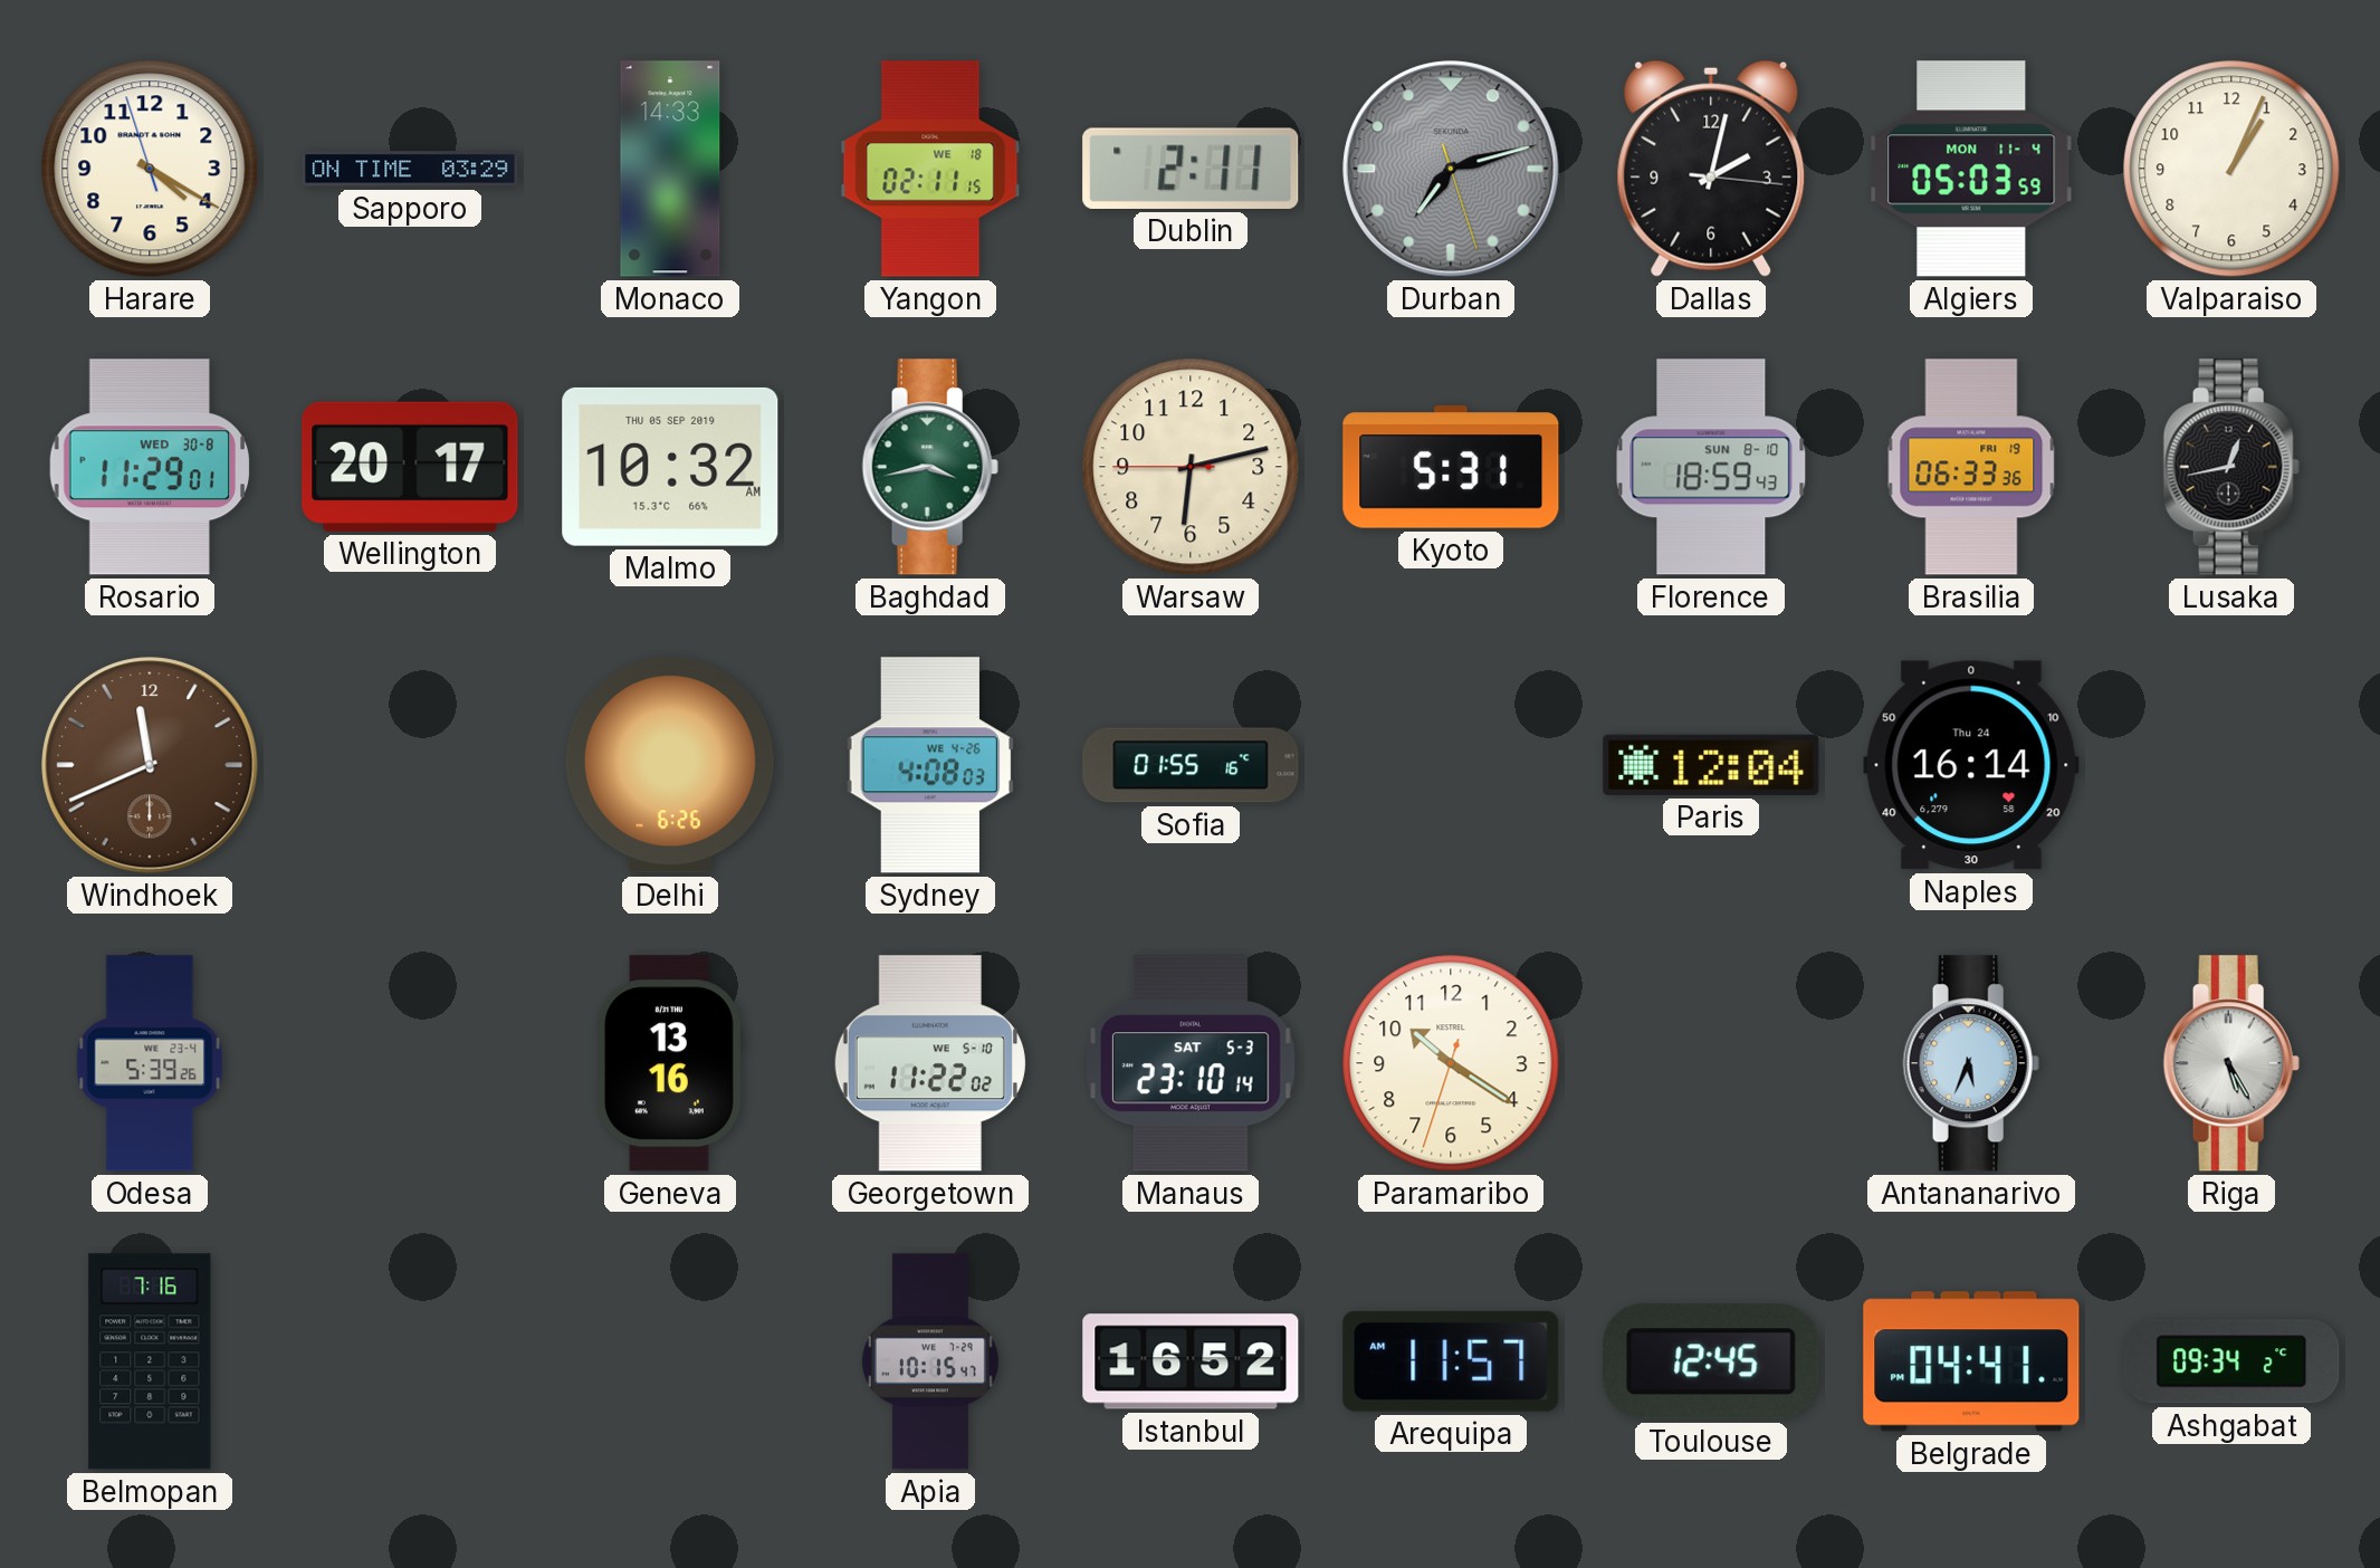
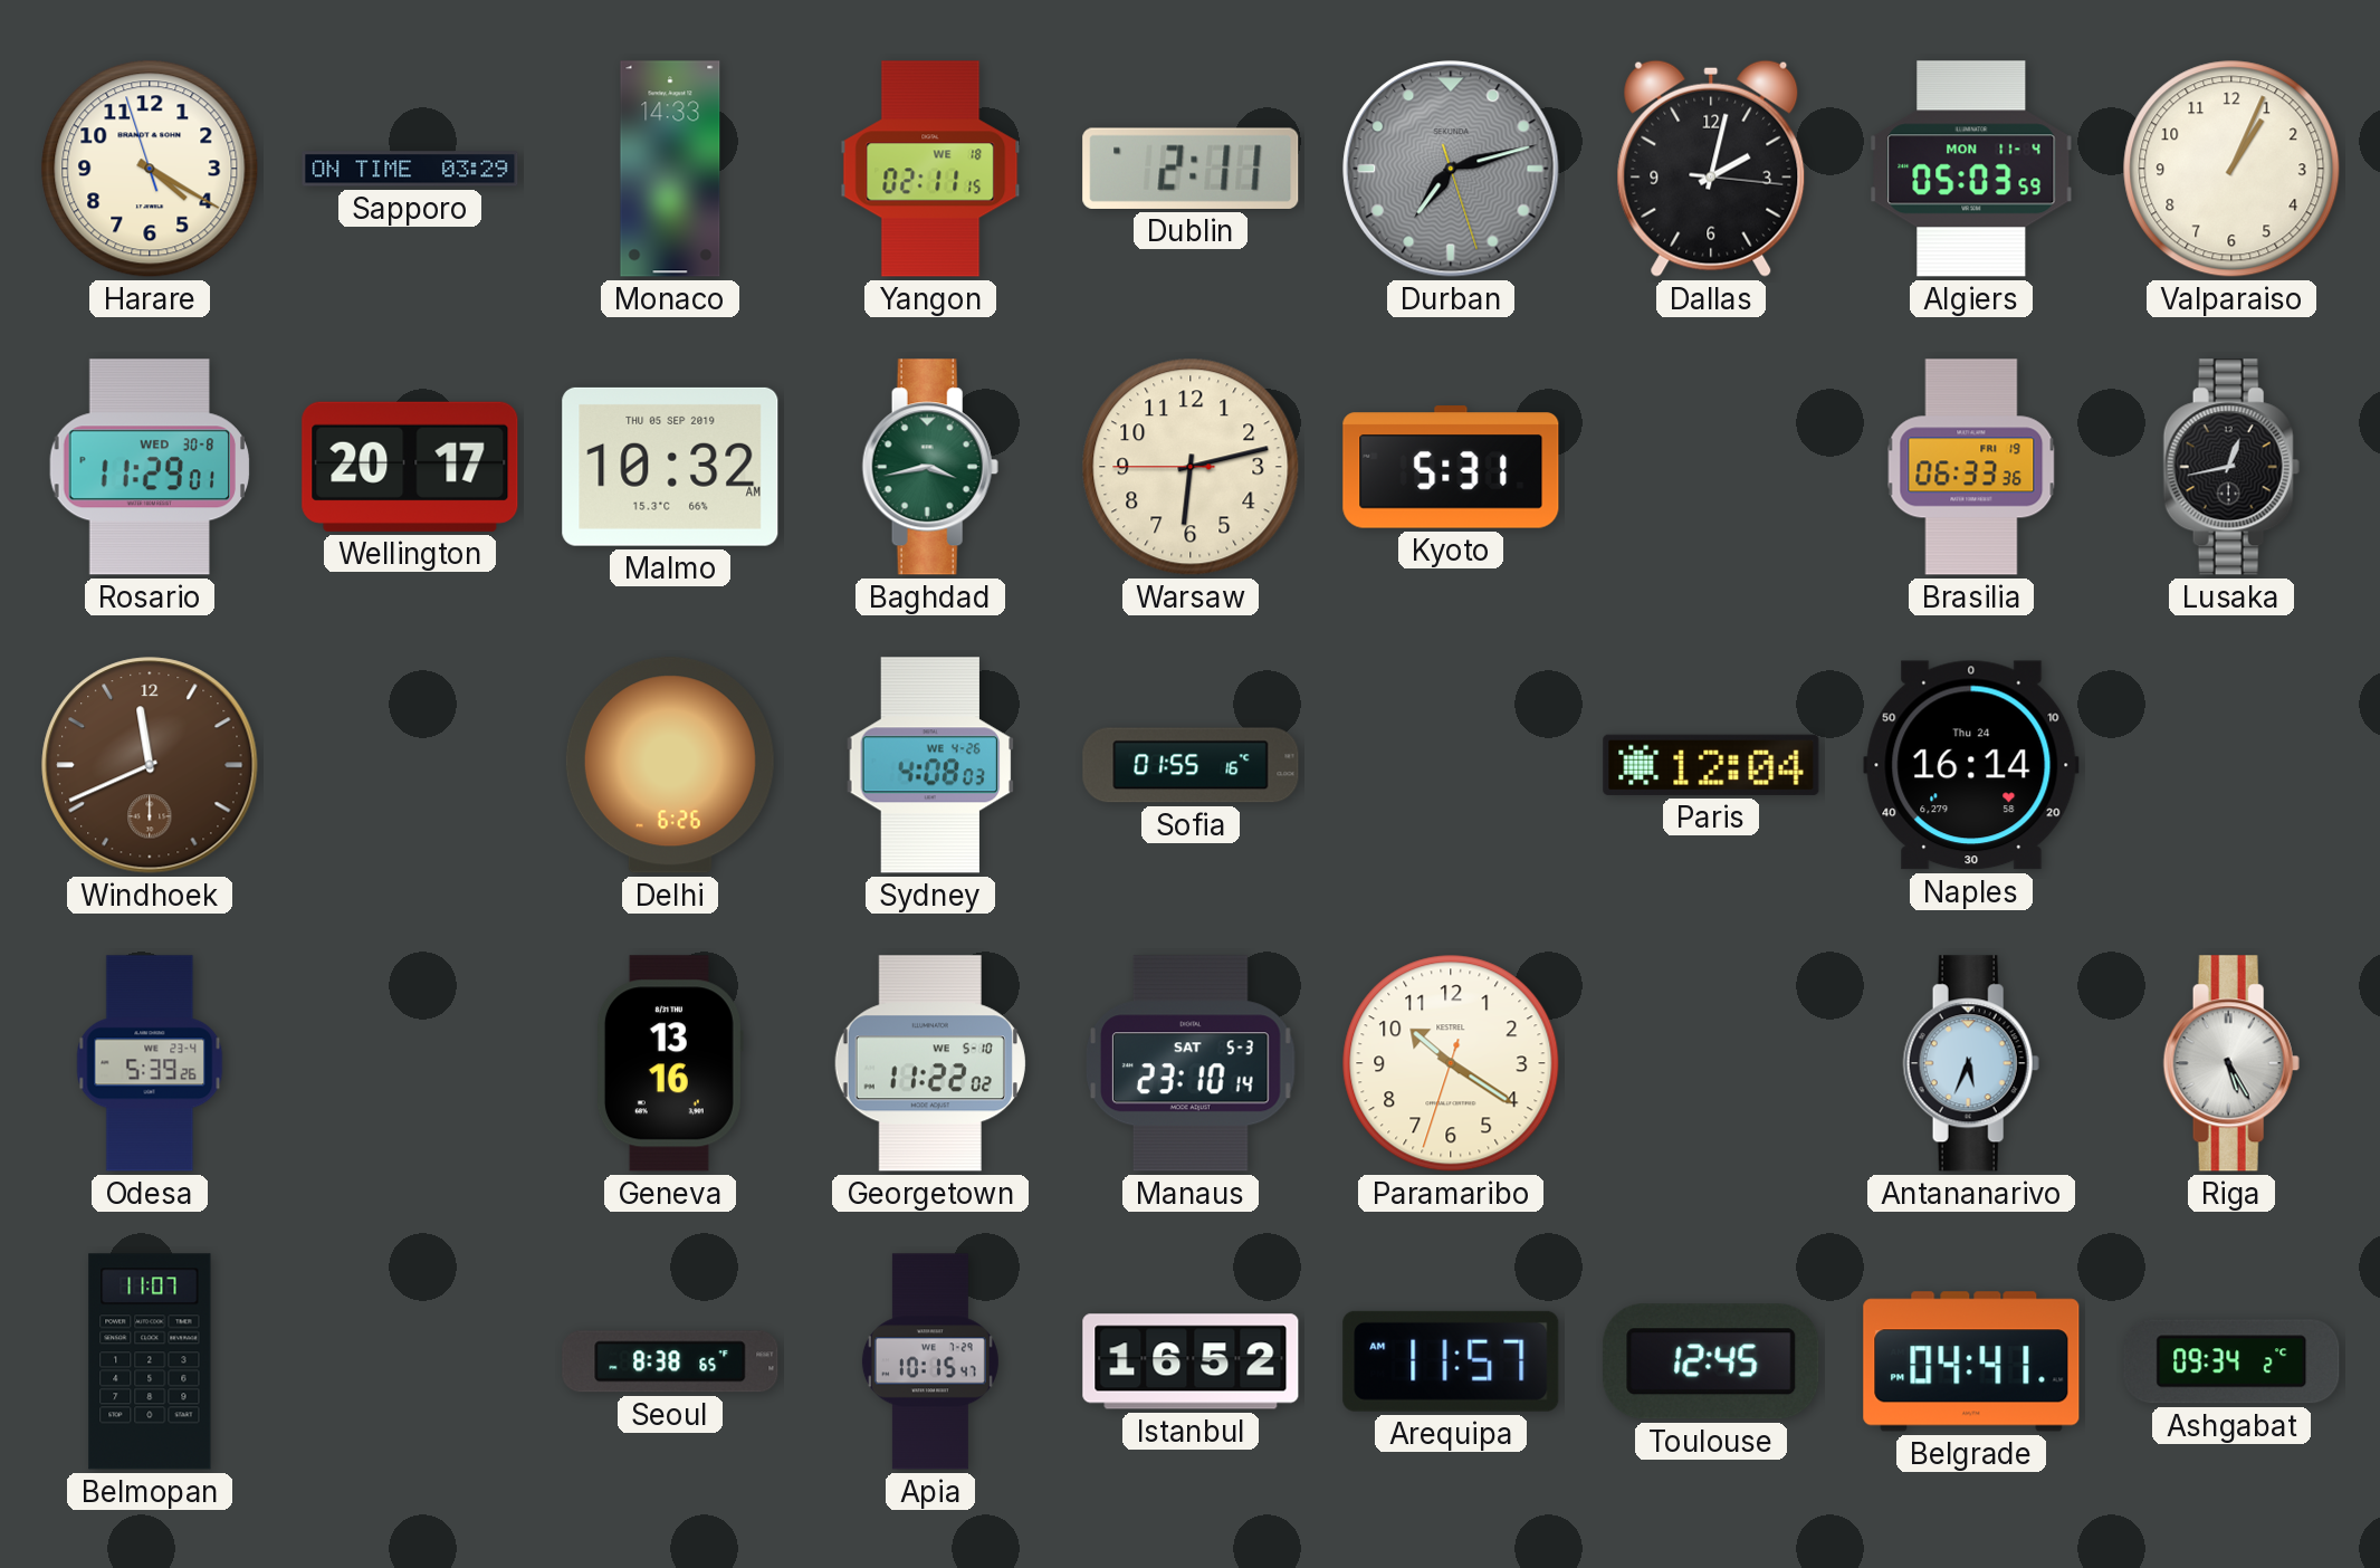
Florence: 18:59 -> none
Belmopan: 7:16 -> 11:07
Seoul: none -> 8:38
